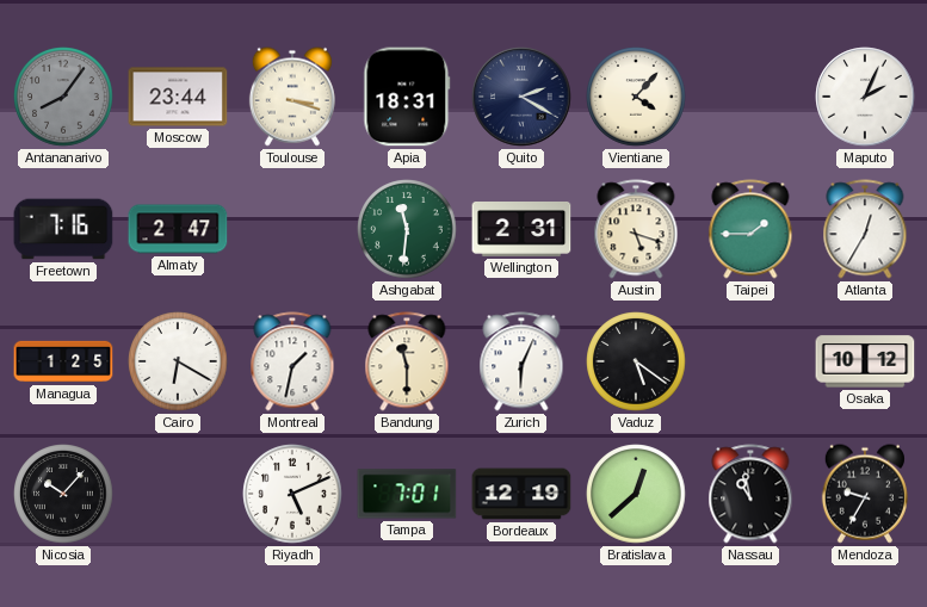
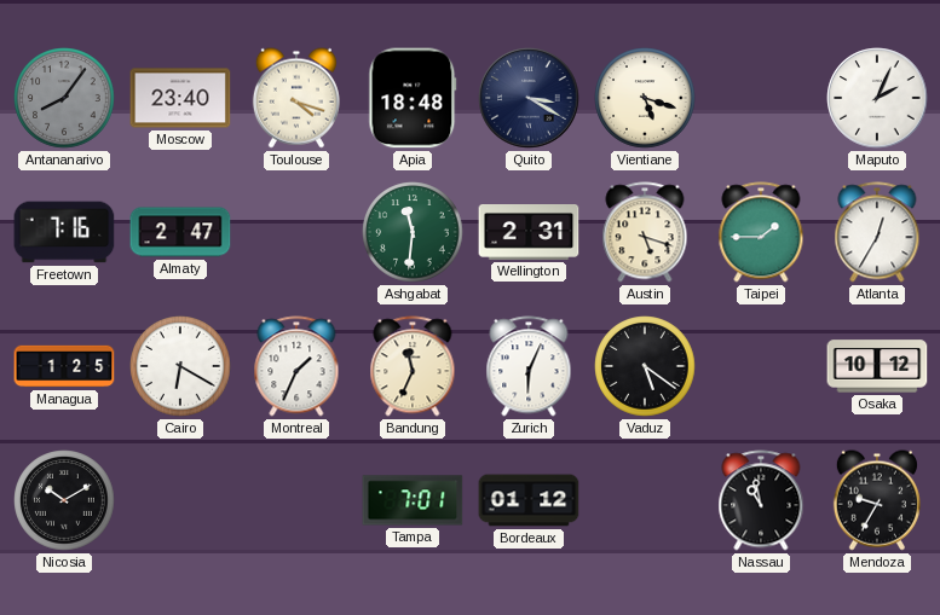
Moscow: 23:44 -> 23:40
Toulouse: 3:18 -> 4:18
Apia: 18:31 -> 18:48
Quito: 2:20 -> 3:20
Vientiane: 4:07 -> 5:18
Montreal: 1:32 -> 1:34
Bandung: 11:30 -> 11:34
Nicosia: 10:07 -> 10:10
Riyadh: 5:11 -> none
Bordeaux: 12:19 -> 01:12
Bratislava: 12:38 -> none
